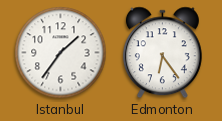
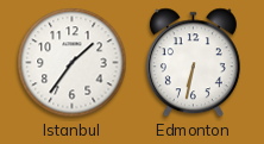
Edmonton: 6:24 -> 6:32
